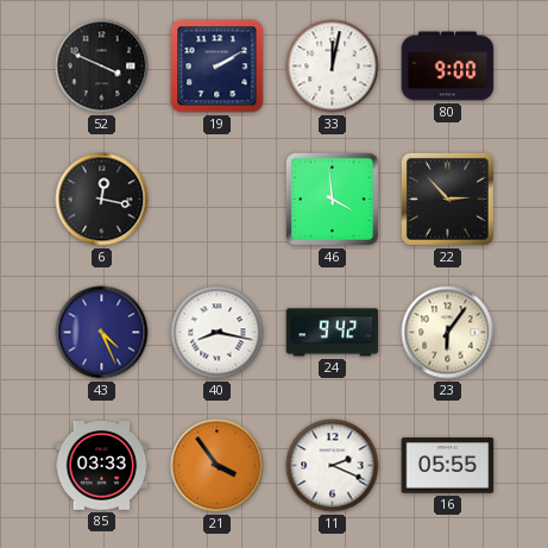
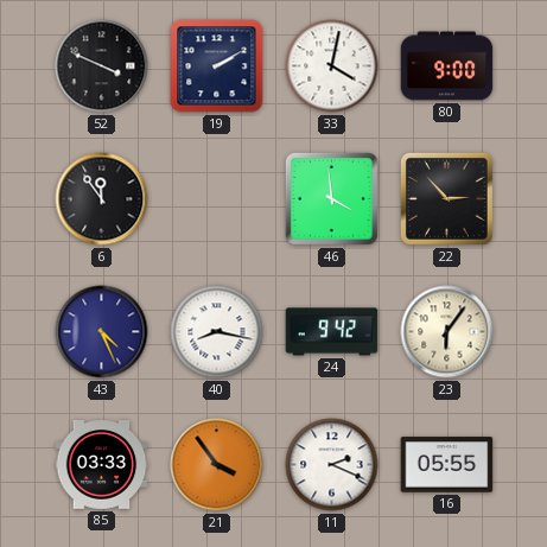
33: 12:02 -> 4:02
6: 12:17 -> 11:54
